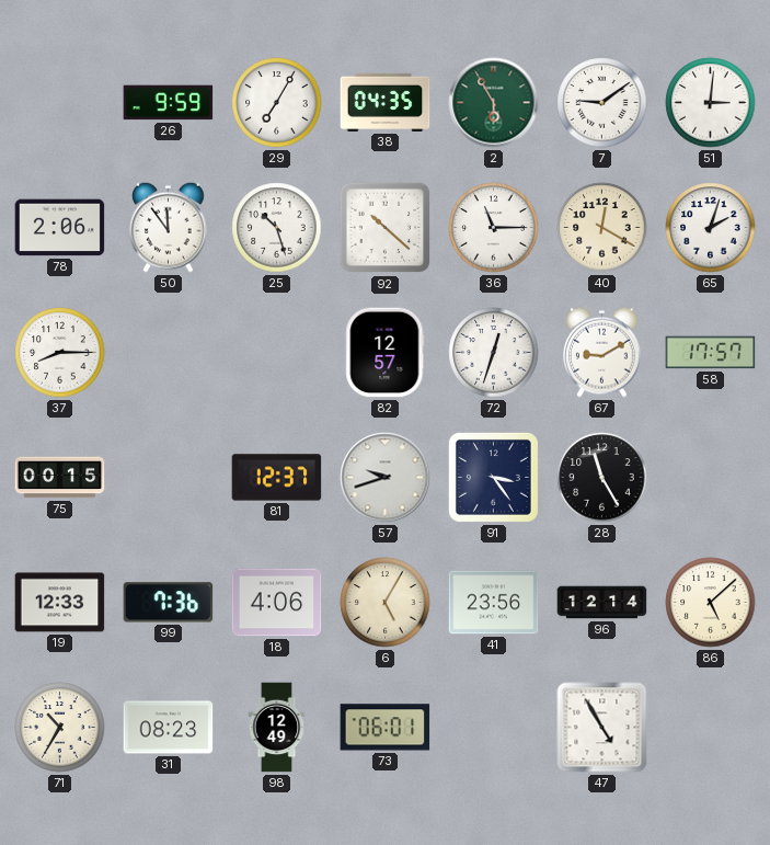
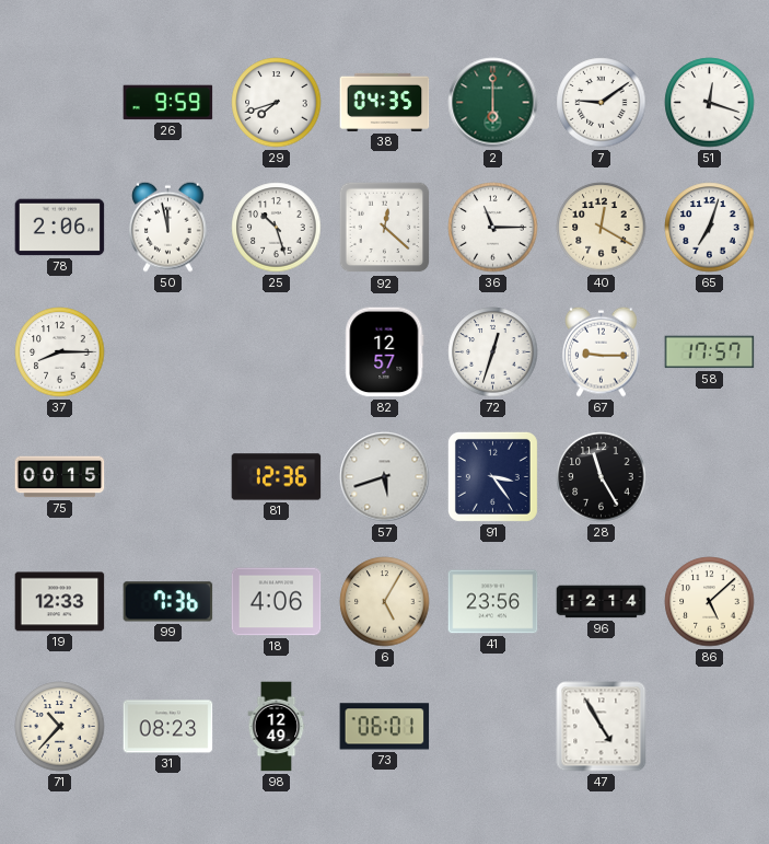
29: 7:05 -> 7:42
2: 5:55 -> 6:00
51: 3:01 -> 12:18
50: 11:54 -> 11:58
92: 10:22 -> 12:22
65: 2:03 -> 7:03
67: 9:10 -> 9:15
81: 12:37 -> 12:36
57: 9:42 -> 5:42
71: 10:35 -> 10:37
